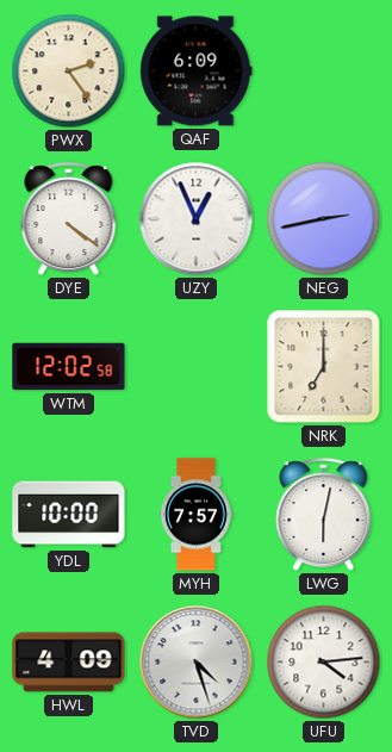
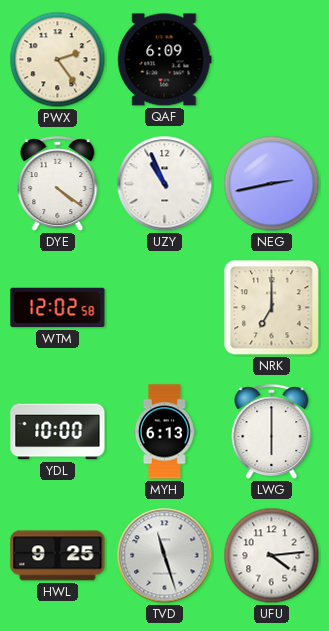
UZY: 12:56 -> 10:56
MYH: 7:57 -> 6:13
LWG: 6:02 -> 6:00
HWL: 4:09 -> 9:25
TVD: 4:27 -> 11:27
